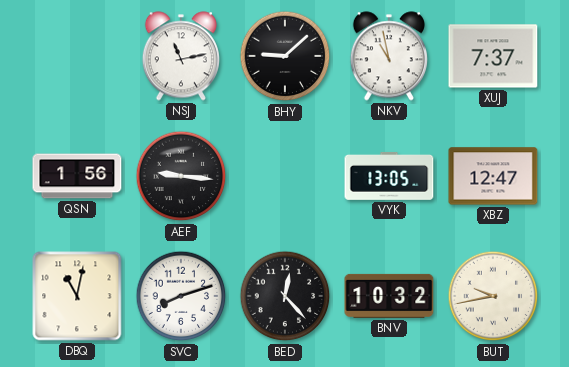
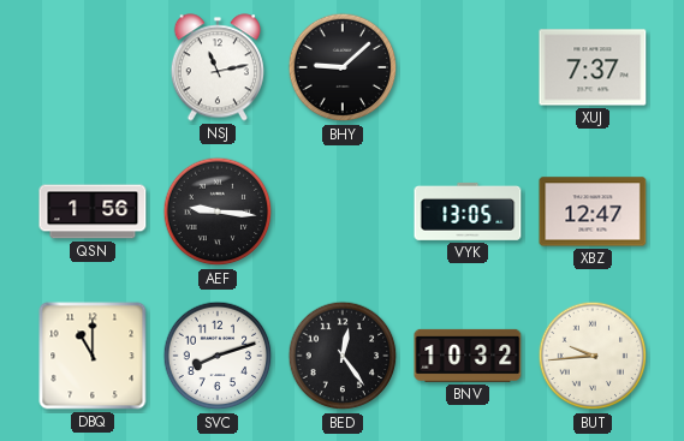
NKV: 10:58 -> none
DBQ: 11:02 -> 11:00
BED: 12:23 -> 12:24
BUT: 9:43 -> 9:44
